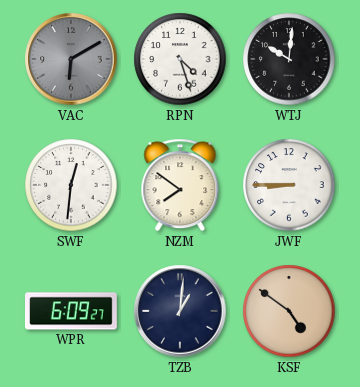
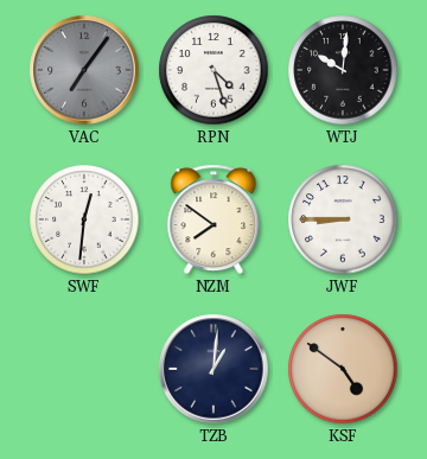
VAC: 6:10 -> 7:06
WPR: 6:09 -> none
